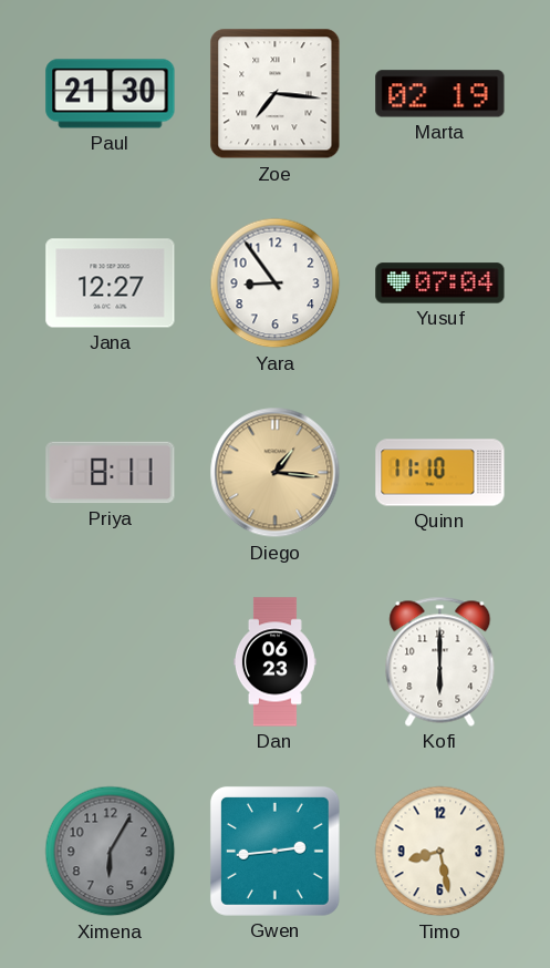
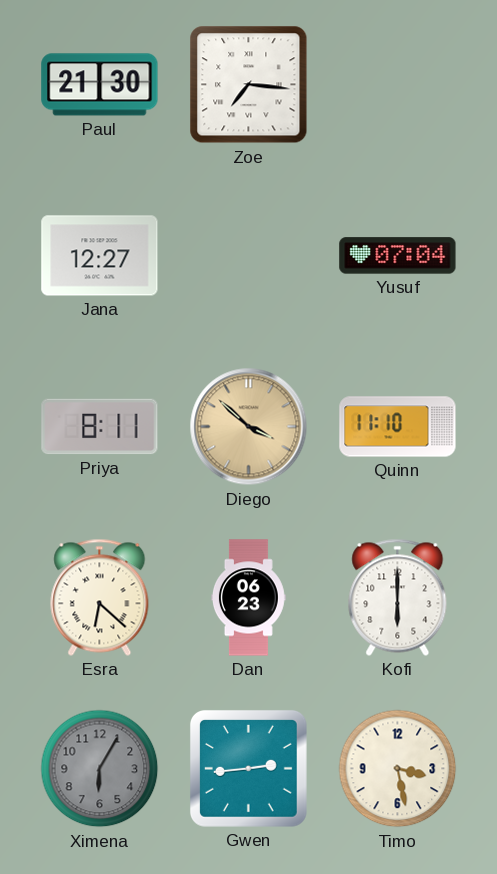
Marta: 02:19 -> none
Yara: 8:54 -> none
Diego: 1:16 -> 3:52
Esra: none -> 6:22
Timo: 8:28 -> 3:28
